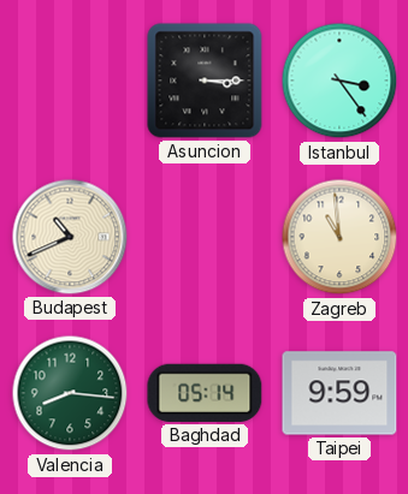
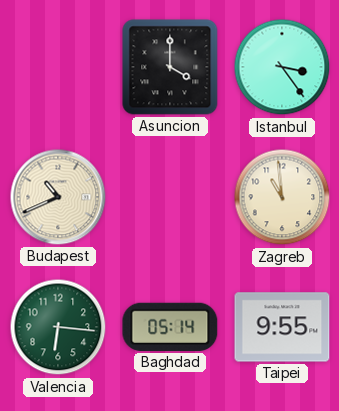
Asuncion: 3:15 -> 4:00
Valencia: 8:16 -> 6:16
Taipei: 9:59 -> 9:55
